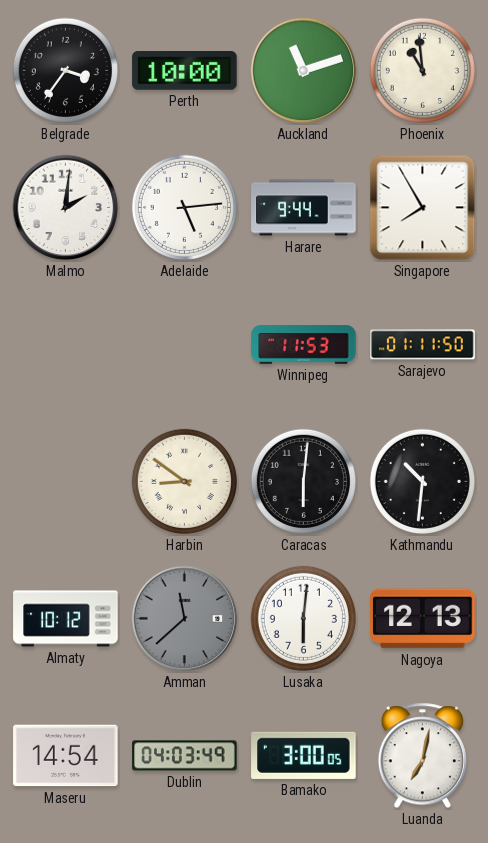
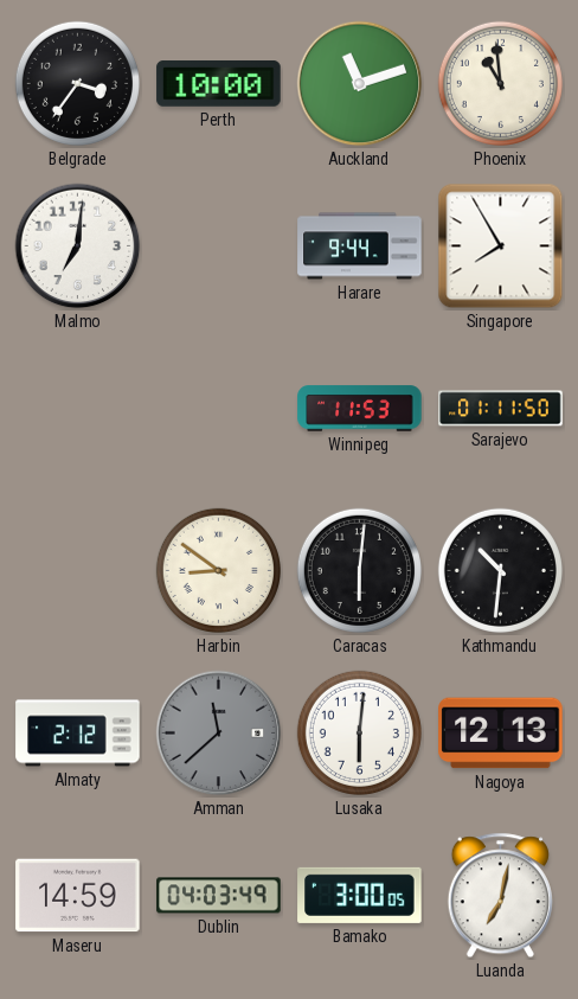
Malmo: 2:01 -> 7:01
Adelaide: 5:14 -> none
Almaty: 10:12 -> 2:12
Maseru: 14:54 -> 14:59
